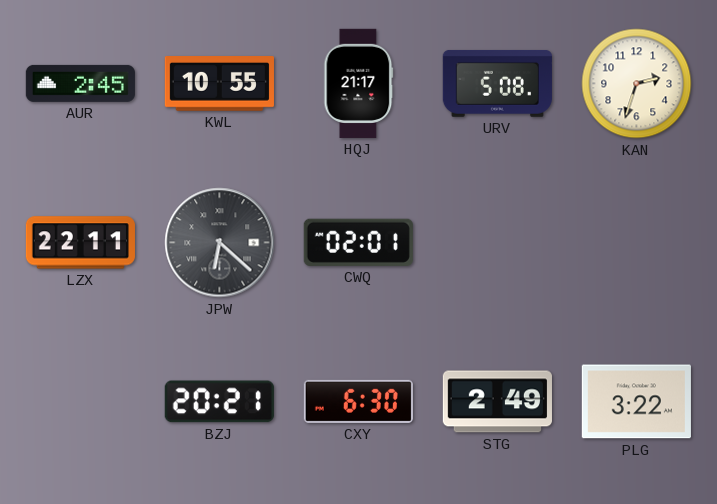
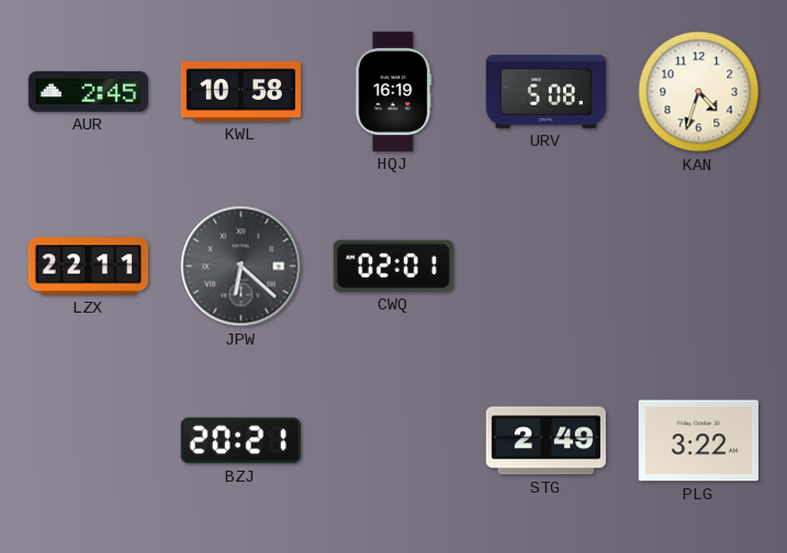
KWL: 10:55 -> 10:58
HQJ: 21:17 -> 16:19
KAN: 2:33 -> 4:33
CXY: 6:30 -> none
